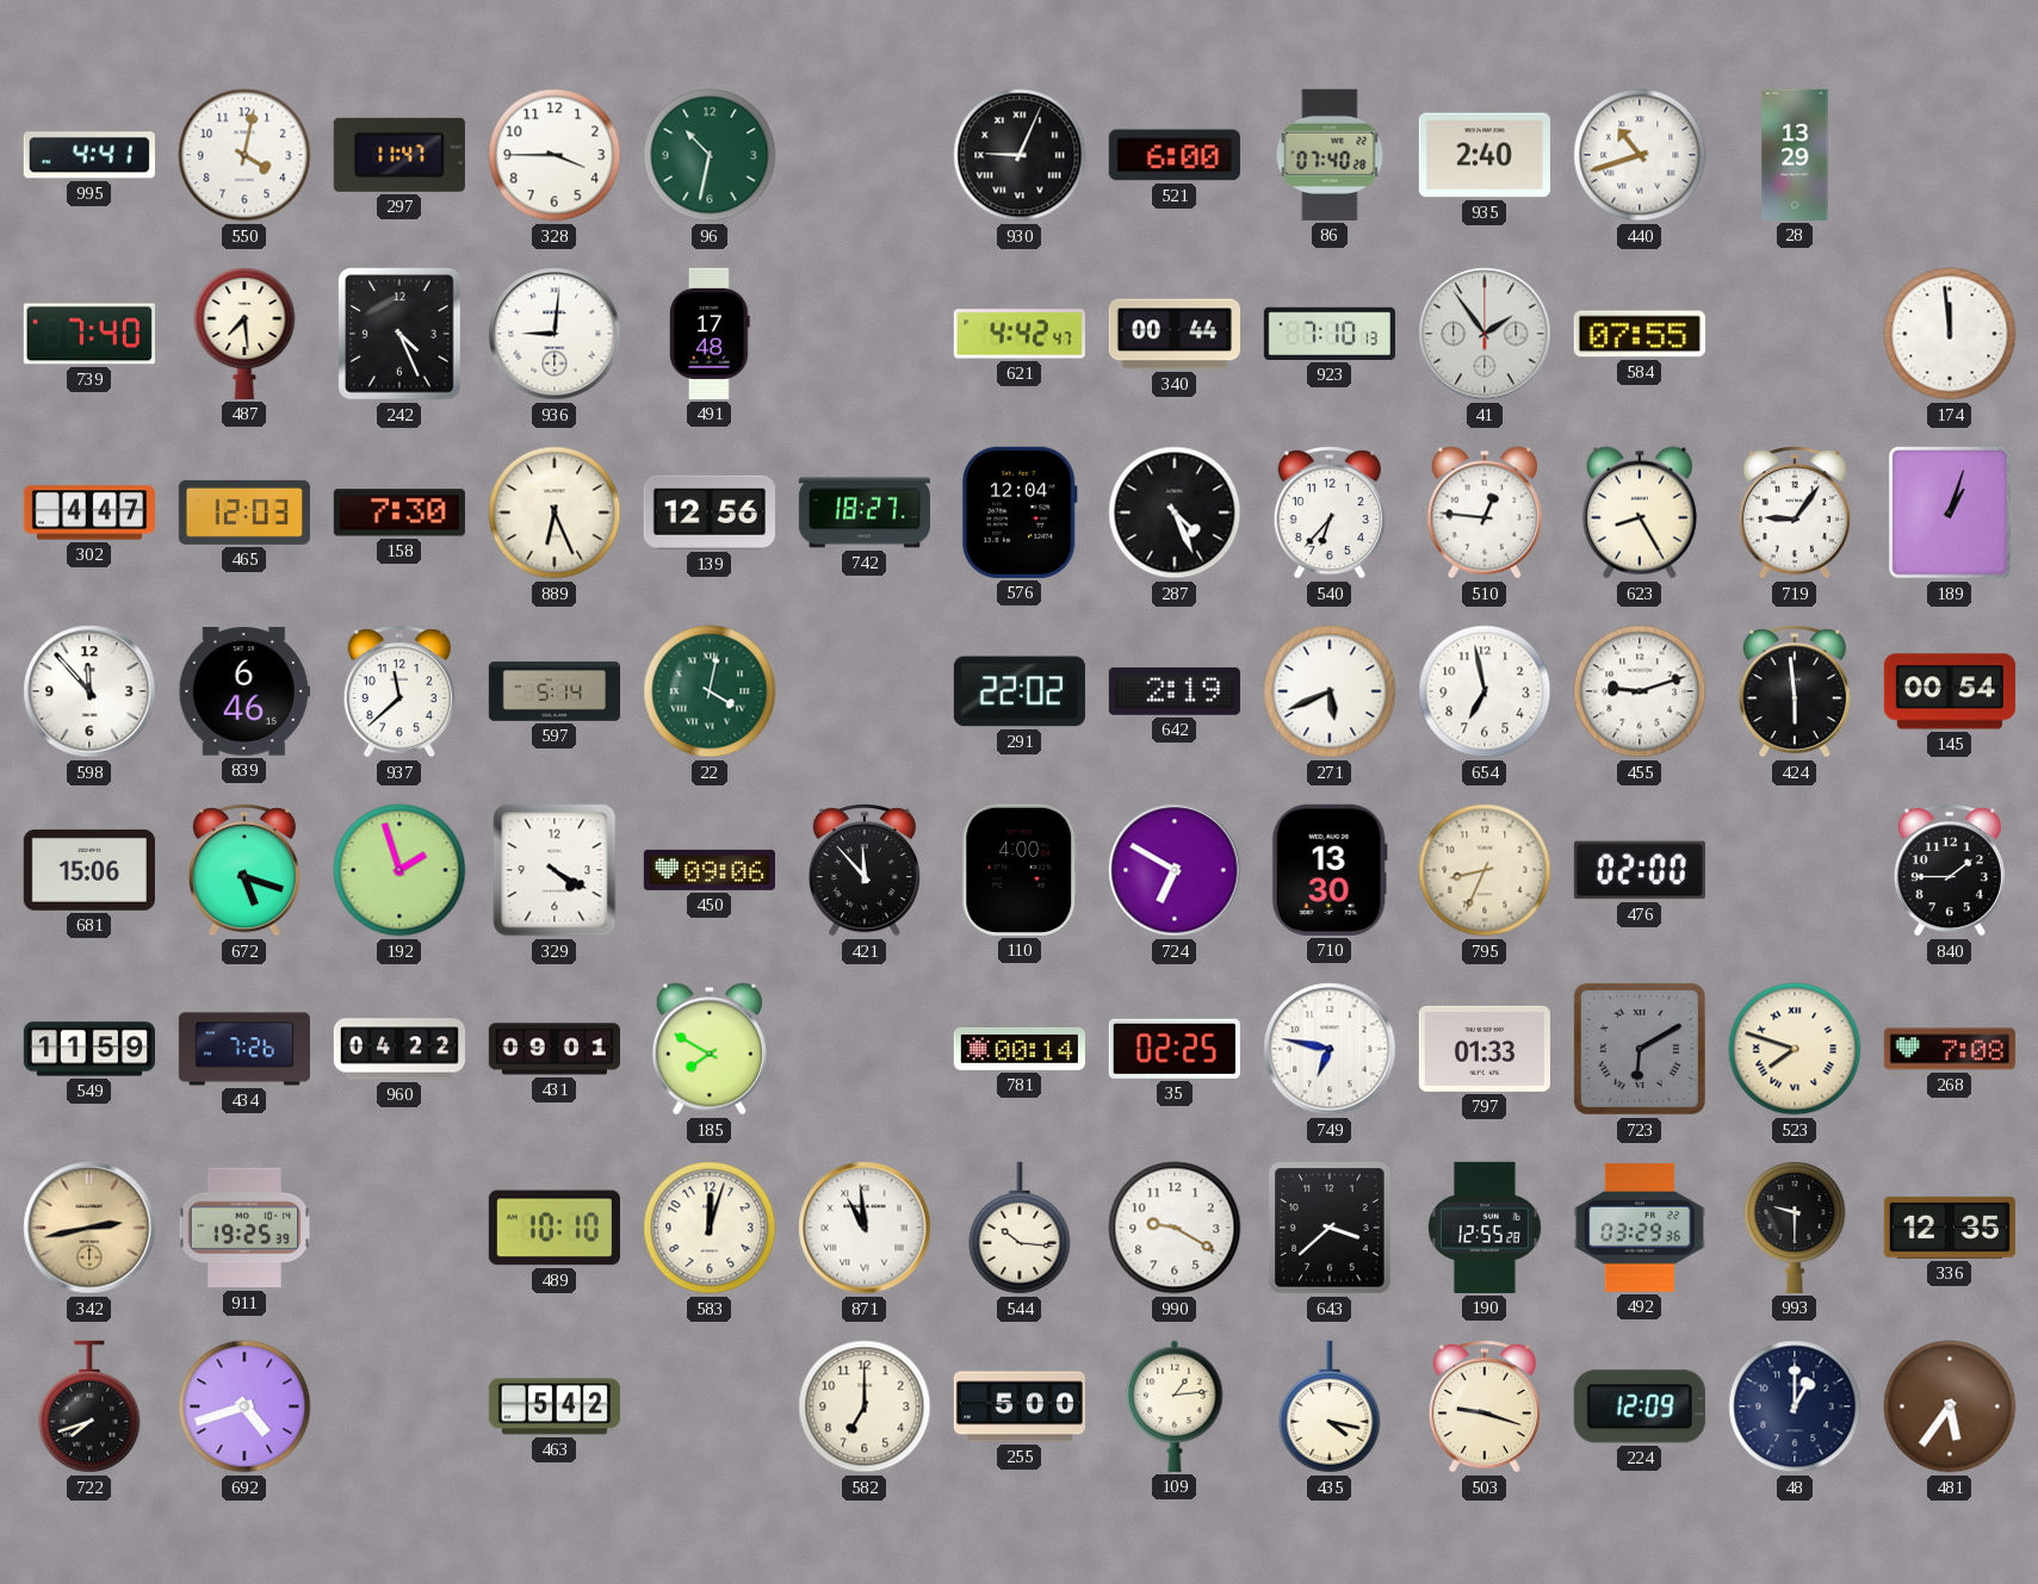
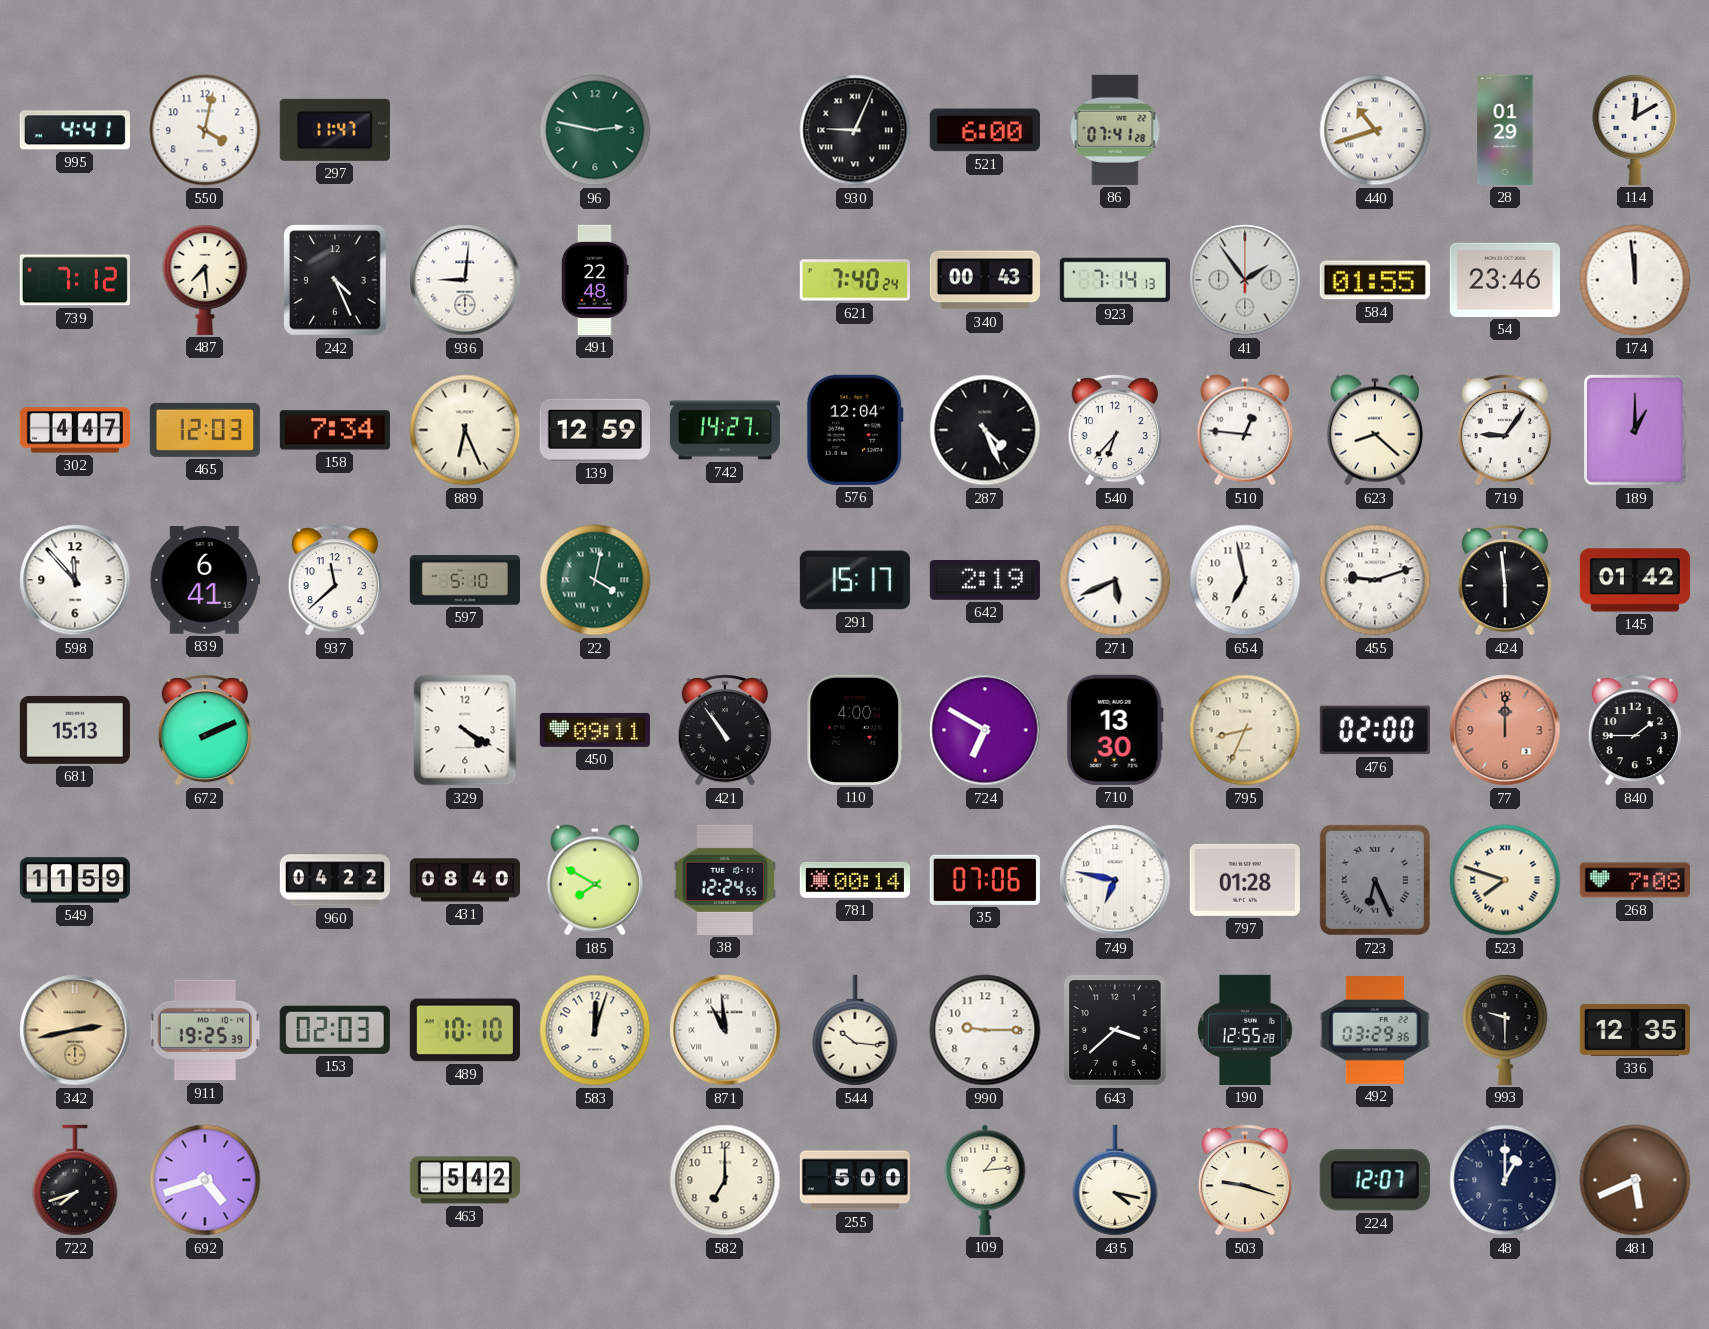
328: 3:45 -> none
96: 10:32 -> 2:47
86: 07:40 -> 07:41
935: 2:40 -> none
28: 13:29 -> 01:29
114: none -> 12:10
739: 7:40 -> 7:12
491: 17:48 -> 22:48
621: 4:42 -> 7:40
340: 00:44 -> 00:43
923: 7:10 -> 7:14
584: 07:55 -> 01:55
54: none -> 23:46
158: 7:30 -> 7:34
139: 12:56 -> 12:59
742: 18:27 -> 14:27
623: 8:25 -> 8:22
189: 1:03 -> 1:00
839: 6:46 -> 6:41
597: 5:14 -> 5:10
291: 22:02 -> 15:17
145: 00:54 -> 01:42
681: 15:06 -> 15:13
672: 5:18 -> 2:11
192: 1:57 -> none
450: 09:06 -> 09:11
421: 11:53 -> 10:54
77: none -> 12:00
434: 7:26 -> none
431: 09:01 -> 08:40
38: none -> 12:24
35: 02:25 -> 07:06
797: 01:33 -> 01:28
723: 6:10 -> 6:26
153: none -> 02:03
990: 9:20 -> 9:15
224: 12:09 -> 12:07
481: 5:36 -> 5:41
